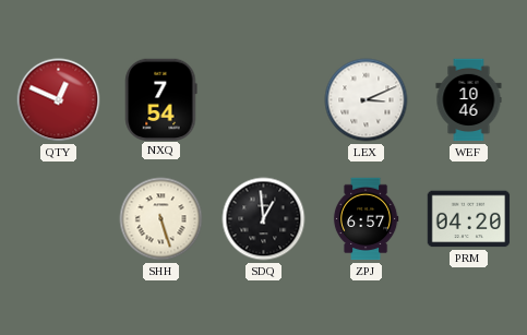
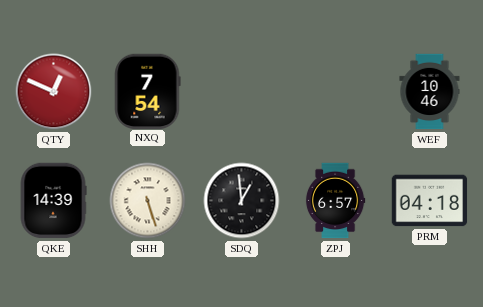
LEX: 3:11 -> none
QKE: none -> 14:39
PRM: 04:20 -> 04:18
